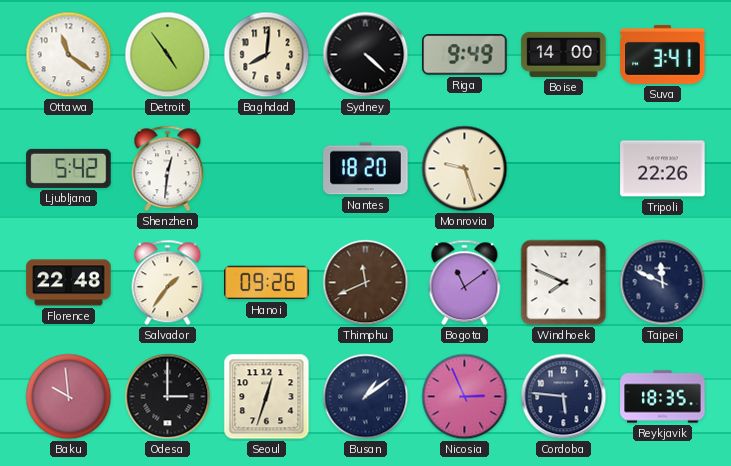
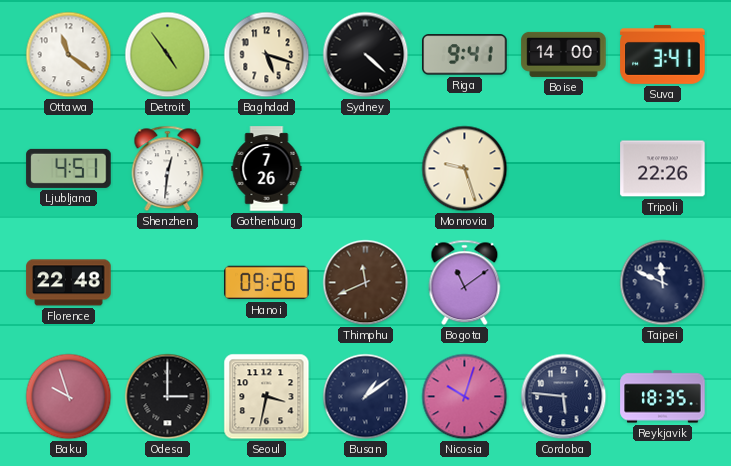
Baghdad: 8:01 -> 5:18
Riga: 9:49 -> 9:41
Ljubljana: 5:42 -> 4:51
Gothenburg: none -> 7:26
Nantes: 18:20 -> none
Salvador: 1:36 -> none
Windhoek: 7:49 -> none
Baku: 9:59 -> 9:57
Seoul: 12:33 -> 3:32
Nicosia: 2:56 -> 10:03
